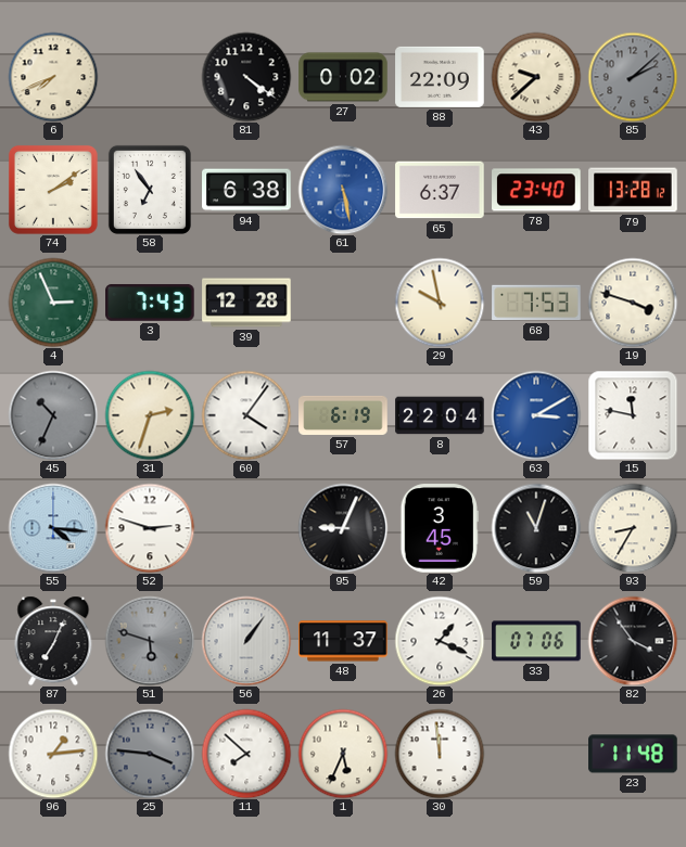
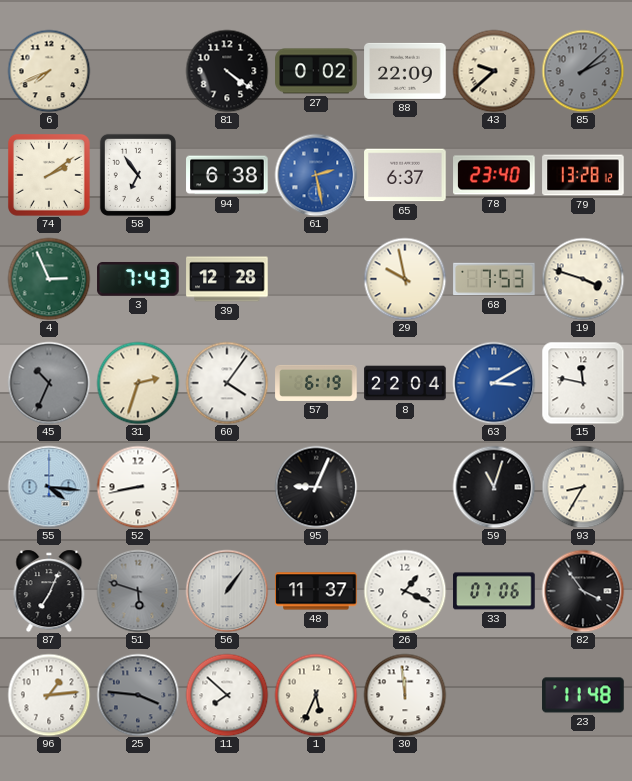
61: 5:28 -> 2:28
52: 2:48 -> 8:43
42: 3:45 -> none
